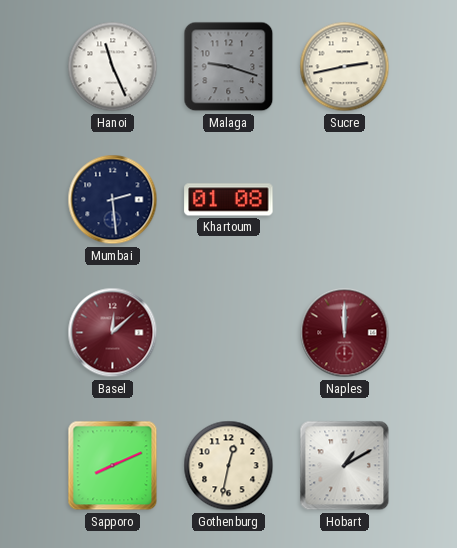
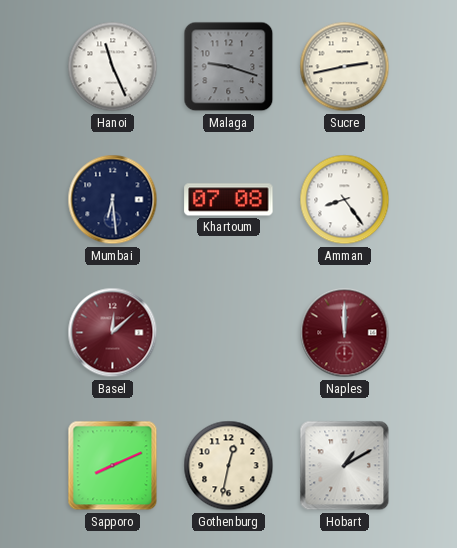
Mumbai: 2:29 -> 6:29
Khartoum: 01:08 -> 07:08
Amman: none -> 8:24
